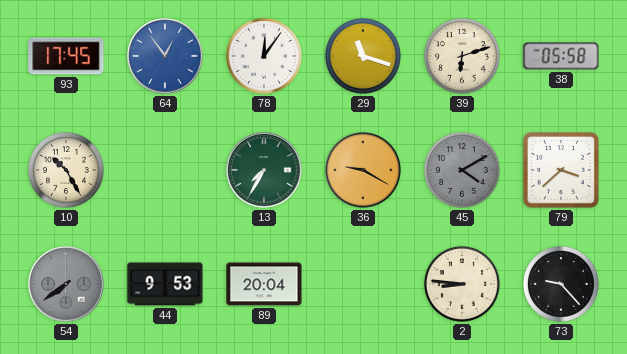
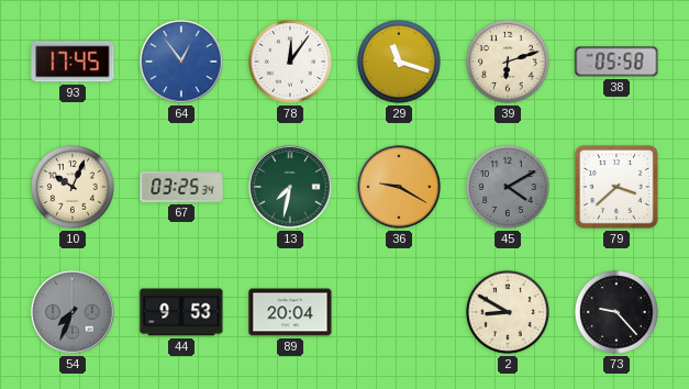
10: 10:25 -> 10:04
67: none -> 03:25
13: 7:35 -> 7:32
54: 7:39 -> 7:34
2: 8:46 -> 8:50
